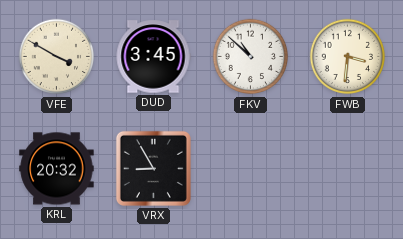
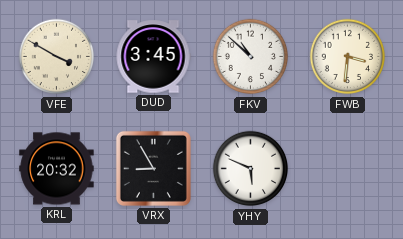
YHY: none -> 5:49
